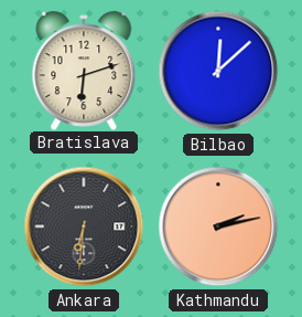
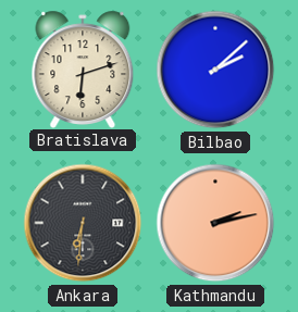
Bilbao: 12:08 -> 2:08
